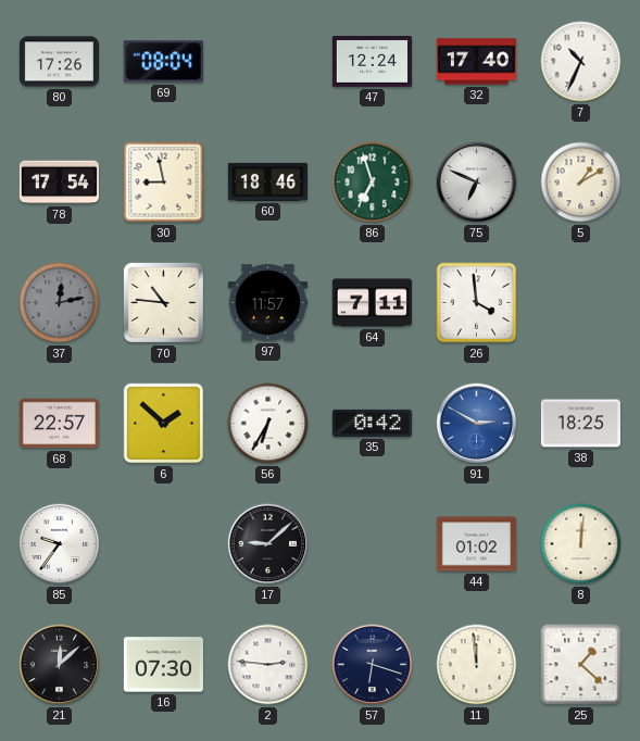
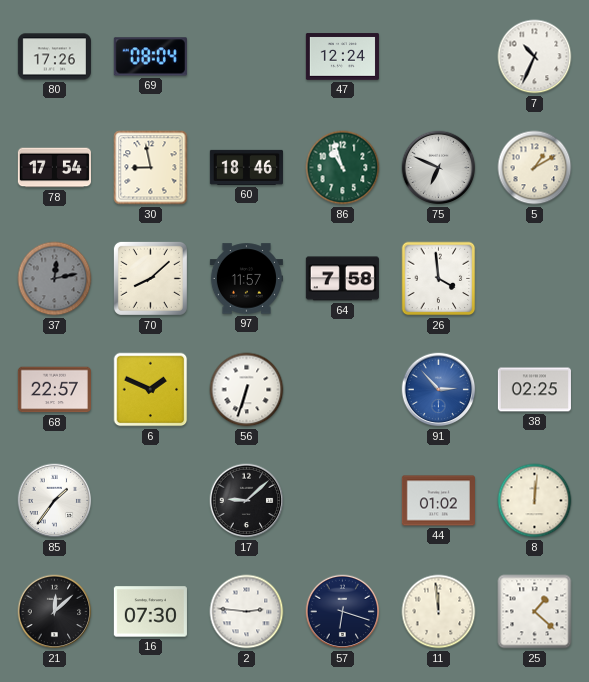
32: 17:40 -> none
86: 6:57 -> 10:57
70: 10:46 -> 8:08
64: 7:11 -> 7:58
6: 1:52 -> 1:49
56: 6:35 -> 6:33
35: 0:42 -> none
91: 2:50 -> 2:53
38: 18:25 -> 02:25
85: 9:36 -> 1:36
